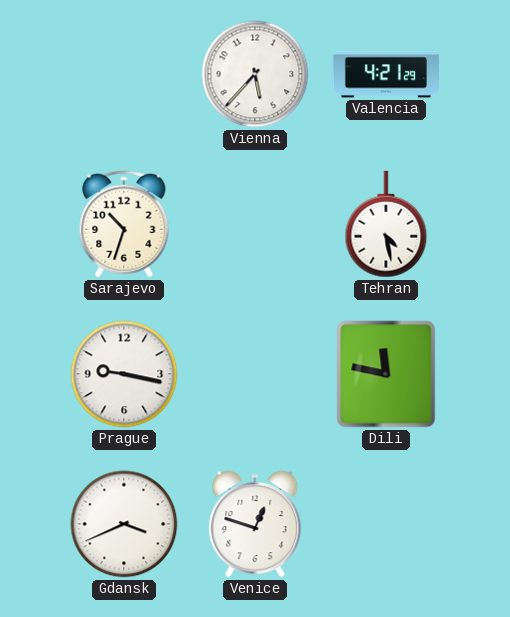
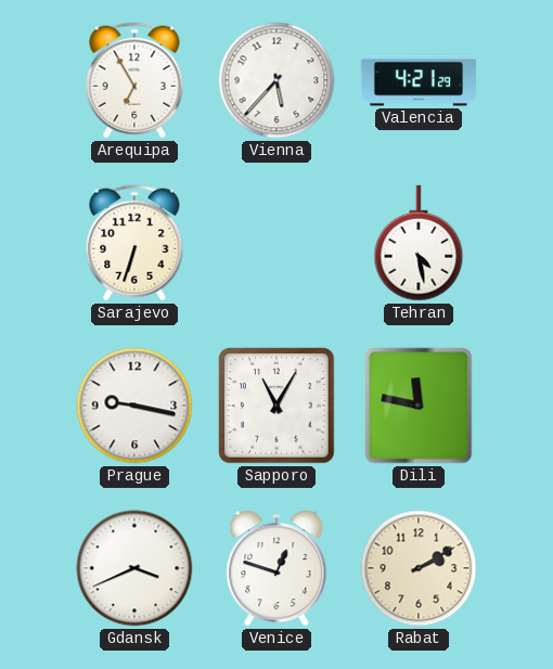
Arequipa: none -> 6:55
Sarajevo: 10:33 -> 6:33
Sapporo: none -> 11:05
Rabat: none -> 2:10
